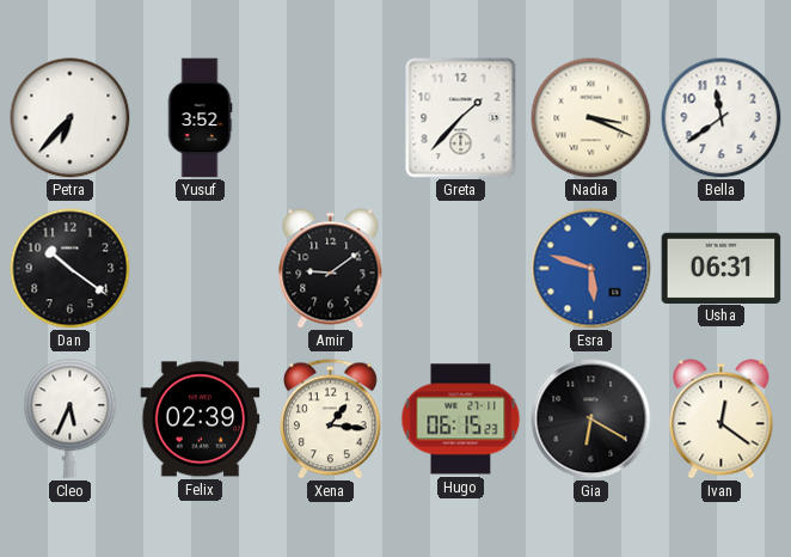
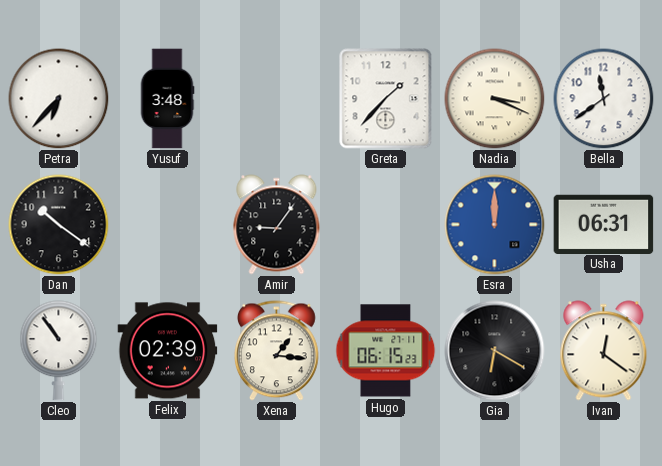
Yusuf: 3:52 -> 3:48
Amir: 9:09 -> 9:06
Esra: 5:48 -> 12:00
Cleo: 5:34 -> 10:54
